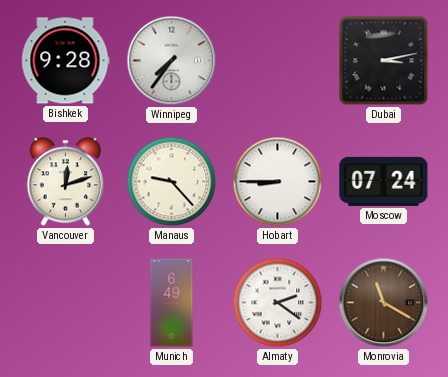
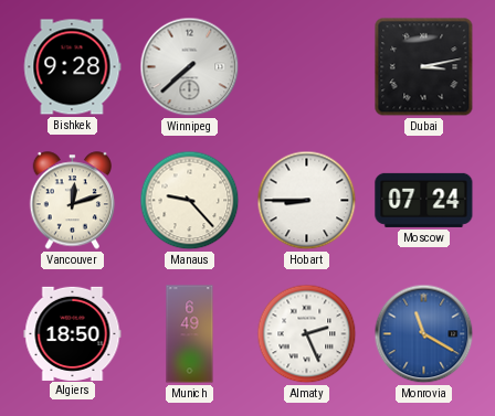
Winnipeg: 7:36 -> 7:38
Algiers: none -> 18:50
Almaty: 2:21 -> 2:26
Monrovia dial: brown -> blue
